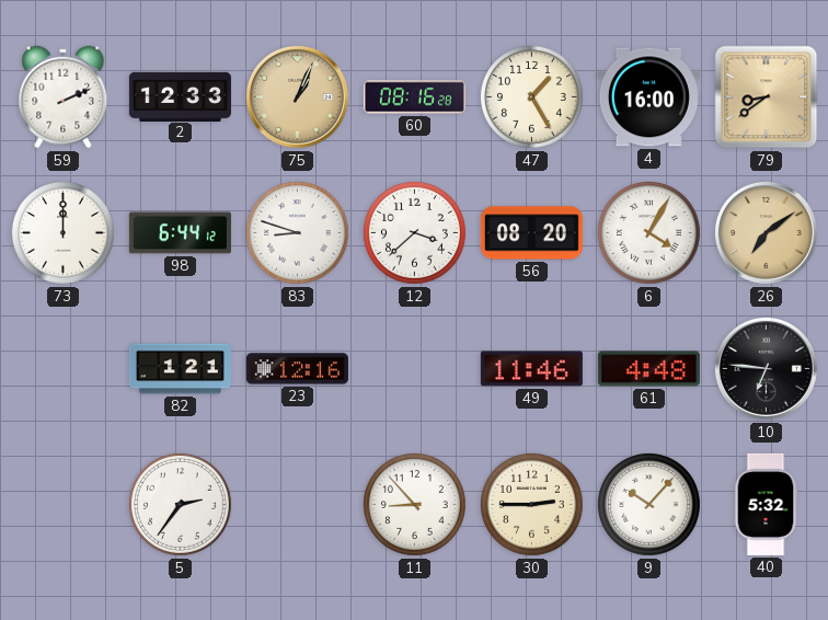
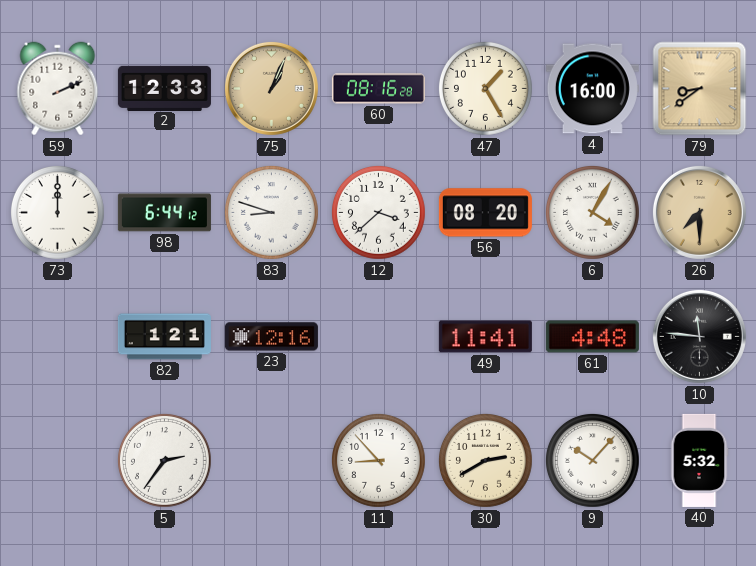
26: 7:09 -> 7:30
49: 11:46 -> 11:41
10: 6:46 -> 11:46
30: 2:45 -> 2:40
